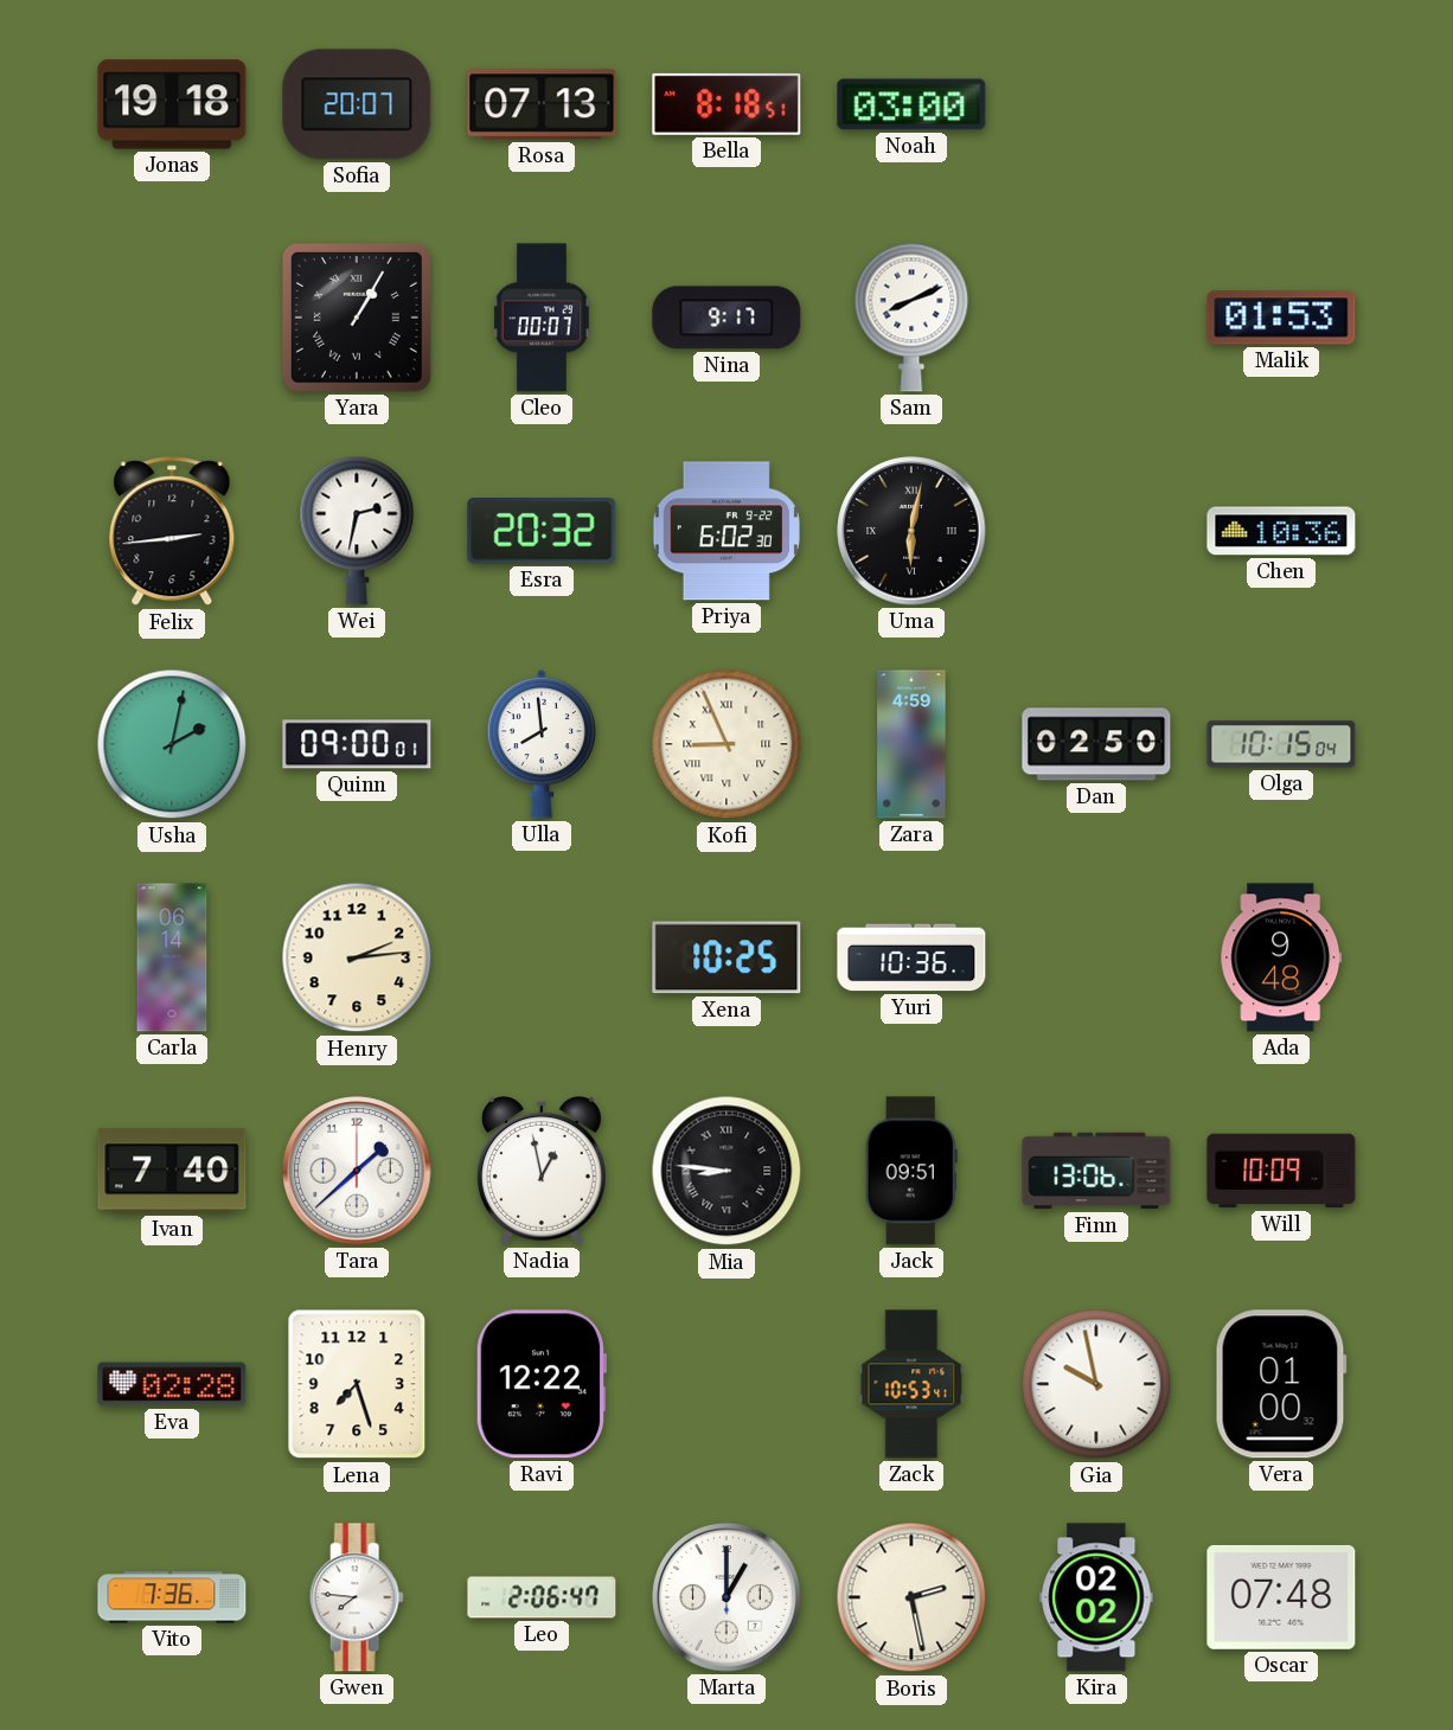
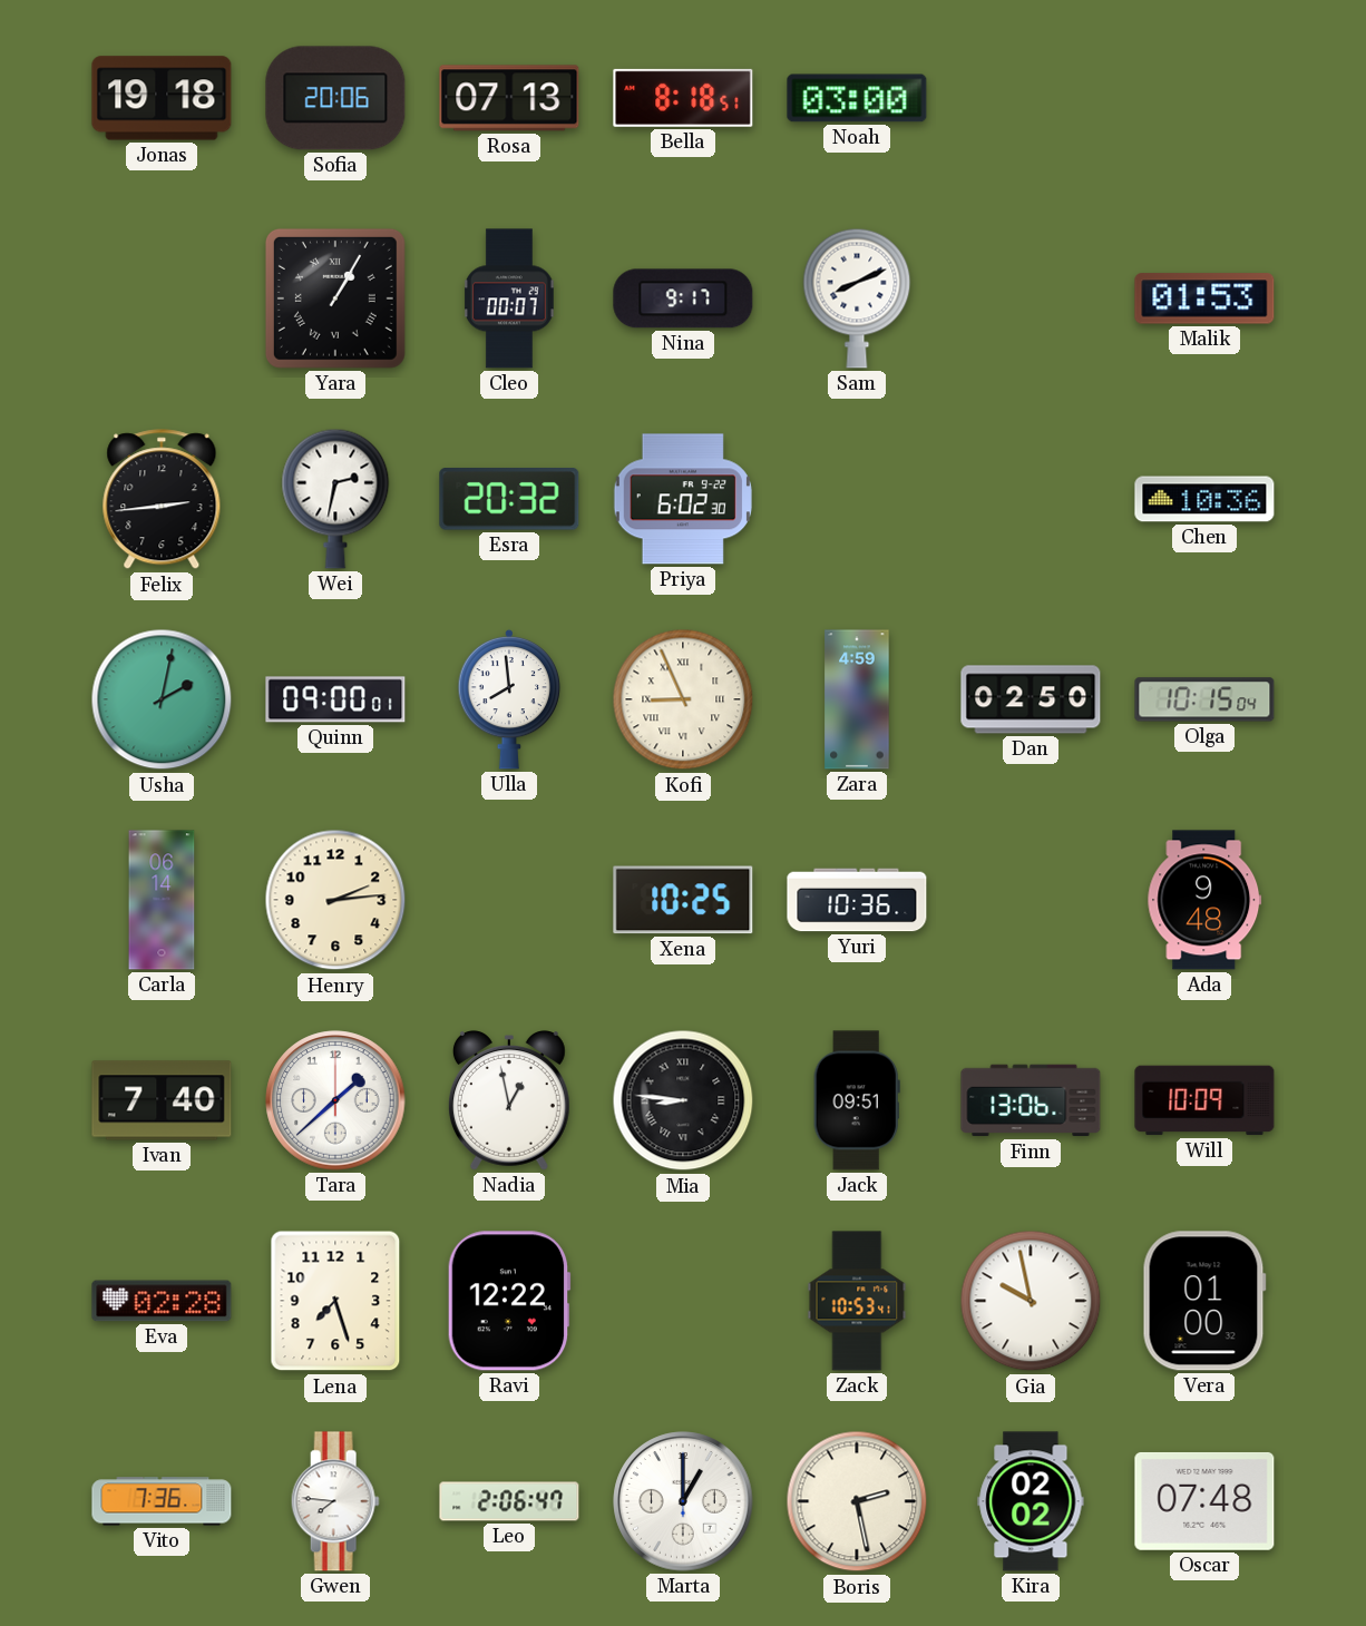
Sofia: 20:07 -> 20:06
Uma: 6:02 -> none
